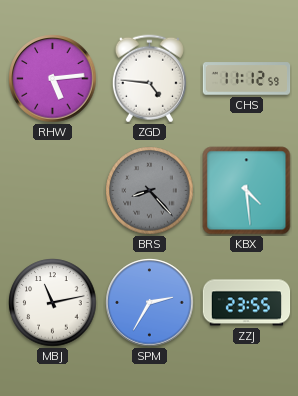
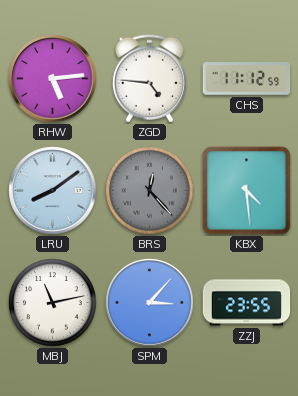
LRU: none -> 8:09
BRS: 8:23 -> 12:23
SPM: 2:35 -> 3:07
